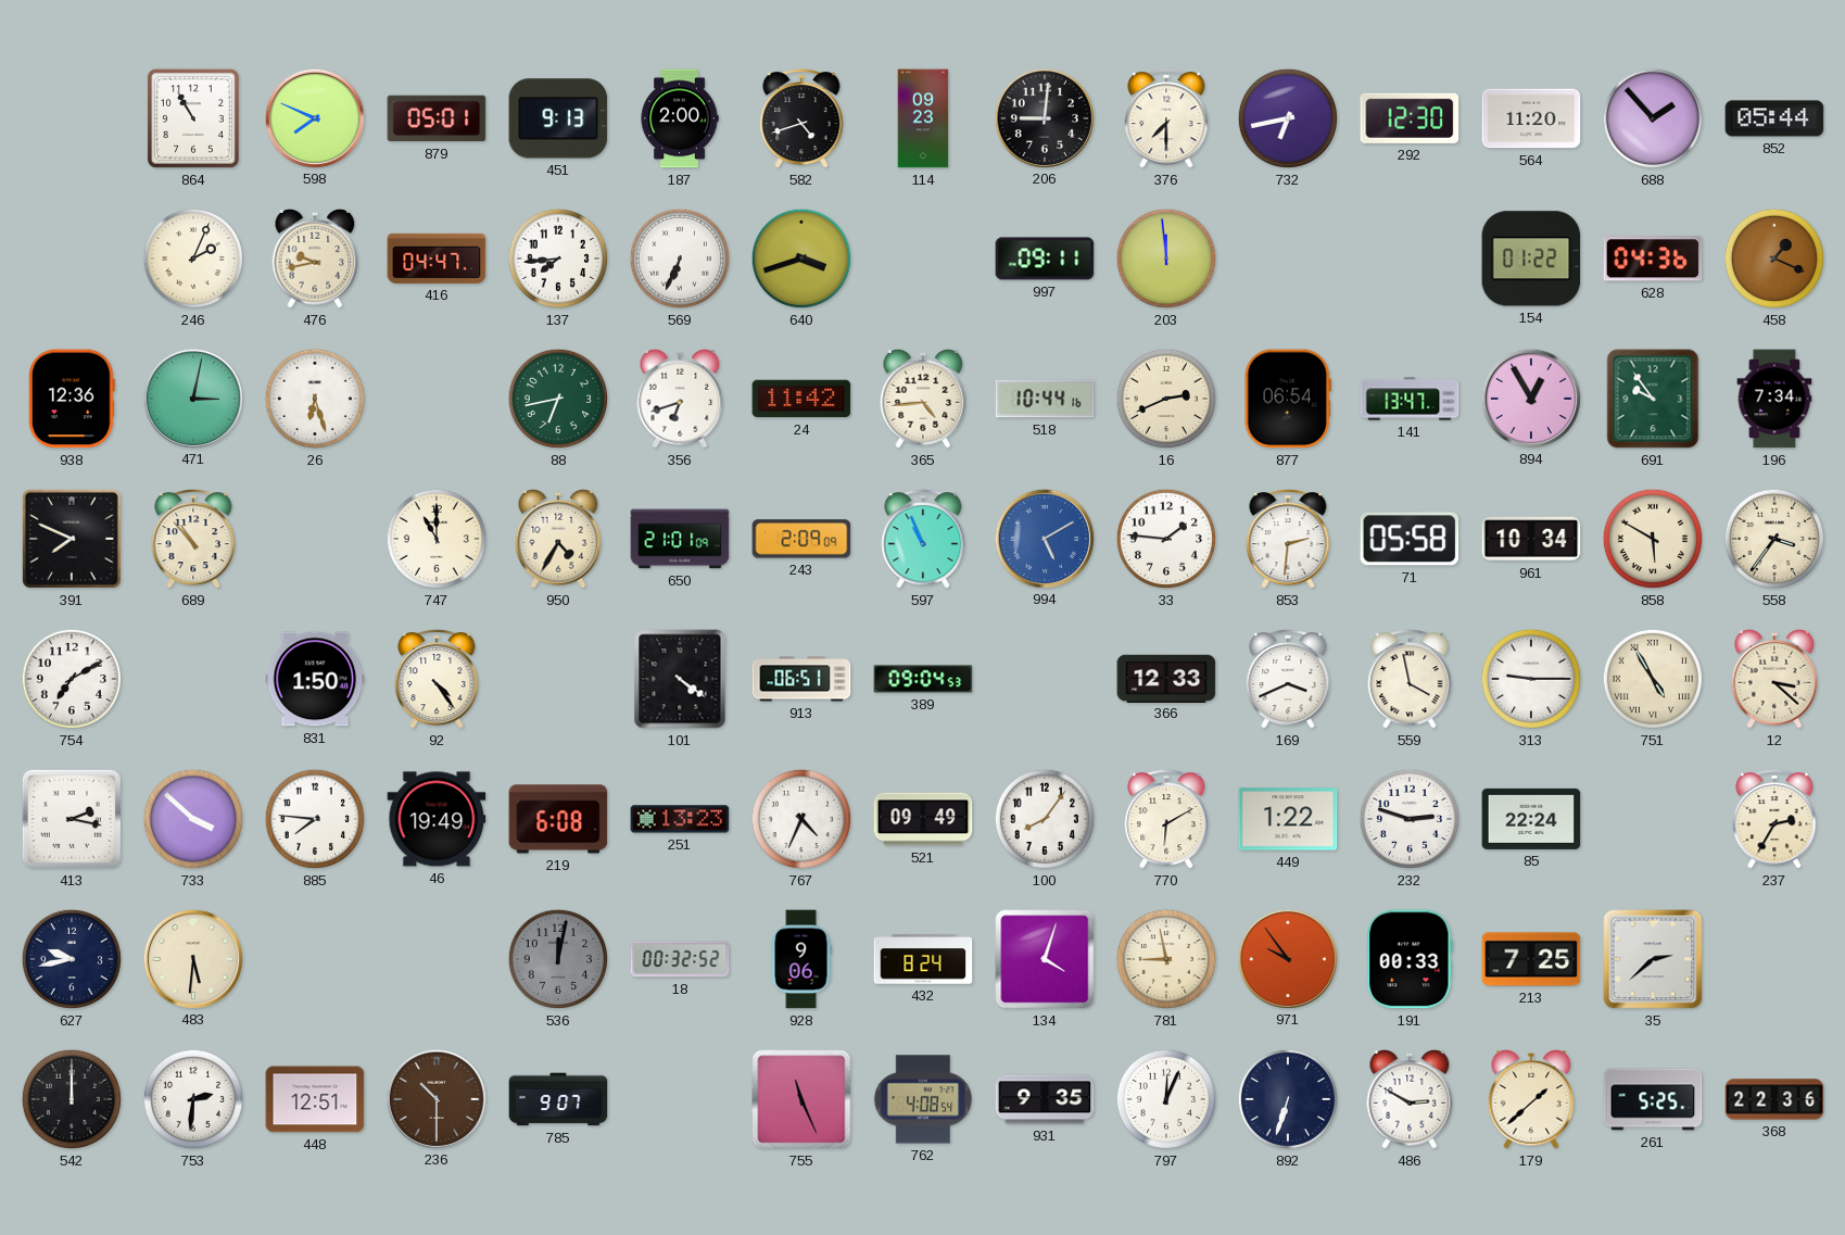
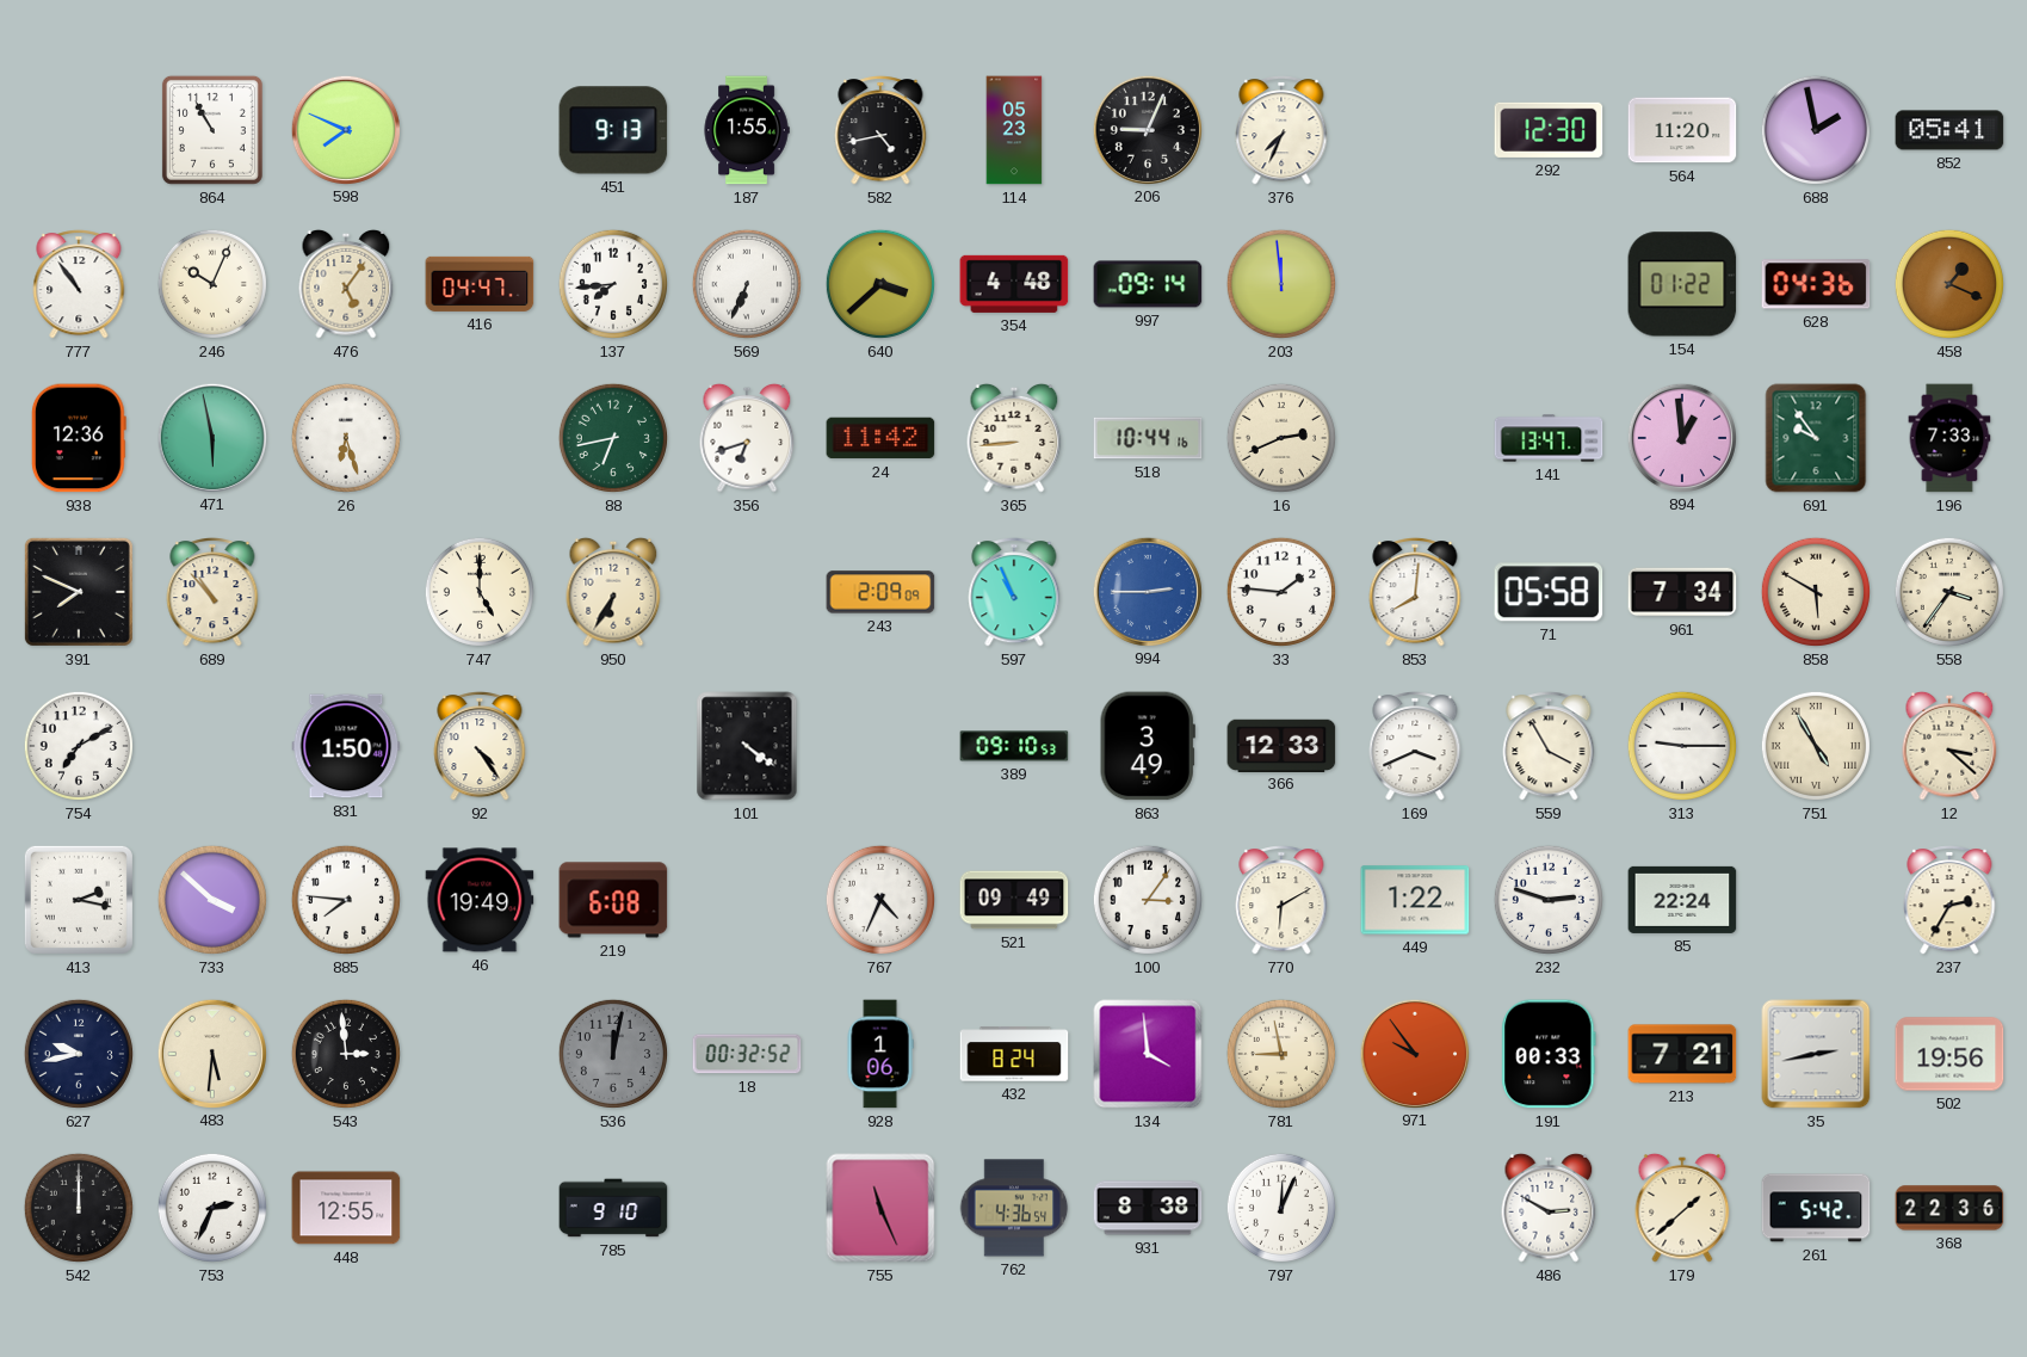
879: 05:01 -> none
187: 2:00 -> 1:55
582: 4:42 -> 4:43
114: 09:23 -> 05:23
206: 9:01 -> 9:04
376: 7:30 -> 7:34
732: 6:43 -> none
688: 1:53 -> 1:58
852: 05:44 -> 05:41
777: none -> 10:54
246: 2:04 -> 10:04
476: 9:43 -> 5:06
640: 3:42 -> 3:38
354: none -> 4:48
997: 09:11 -> 09:14
471: 3:02 -> 5:58
365: 4:44 -> 8:44
877: 06:54 -> none
894: 12:55 -> 12:59
196: 7:34 -> 7:33
747: 11:00 -> 5:00
950: 4:35 -> 6:35
650: 21:01 -> none
994: 5:10 -> 2:45
853: 2:31 -> 8:01
961: 10:34 -> 7:34
913: 06:51 -> none
389: 09:04 -> 09:10
863: none -> 3:49
559: 3:58 -> 3:55
251: 13:23 -> none
100: 8:06 -> 3:06
543: none -> 2:59
928: 9:06 -> 1:06
134: 4:03 -> 3:59
213: 7:25 -> 7:21
35: 2:38 -> 2:43
502: none -> 19:56
753: 2:31 -> 2:34
448: 12:51 -> 12:55
236: 10:30 -> none
785: 9:07 -> 9:10
762: 4:08 -> 4:36
931: 9:35 -> 8:38
892: 6:33 -> none
261: 5:25 -> 5:42
